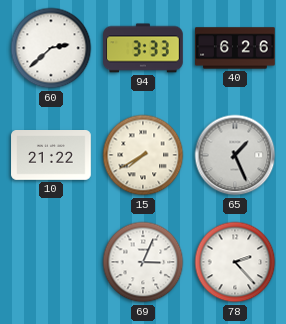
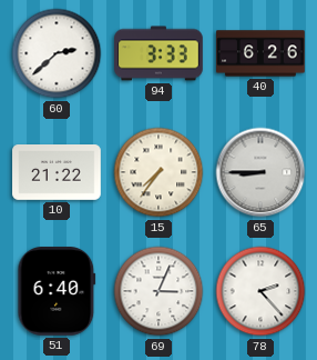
15: 7:40 -> 7:36
65: 1:26 -> 8:45
51: none -> 6:40
